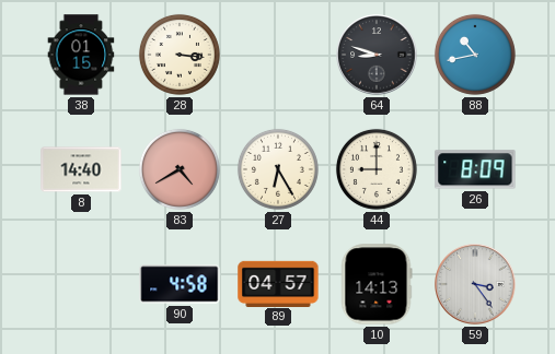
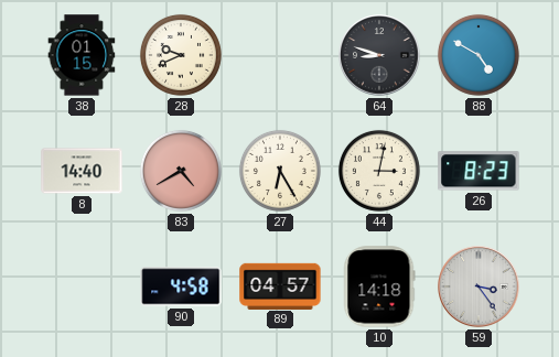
28: 3:16 -> 9:41
88: 10:43 -> 4:50
44: 9:00 -> 3:02
26: 8:09 -> 8:23
10: 14:13 -> 14:18
